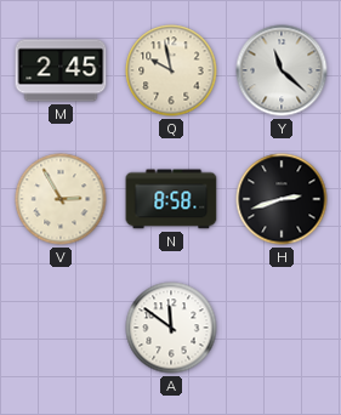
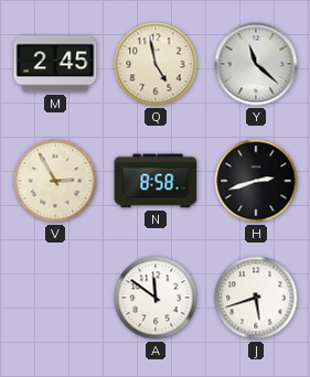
Q: 9:58 -> 4:58
J: none -> 5:42
